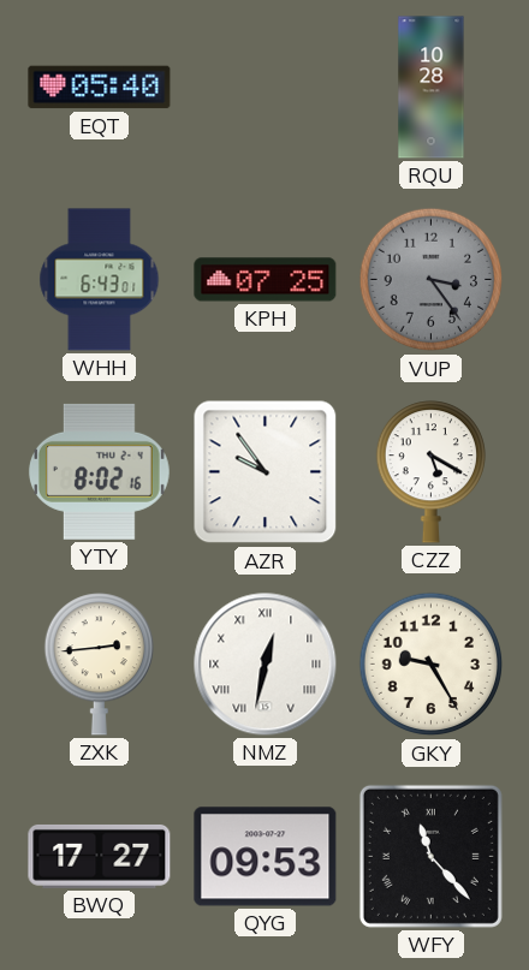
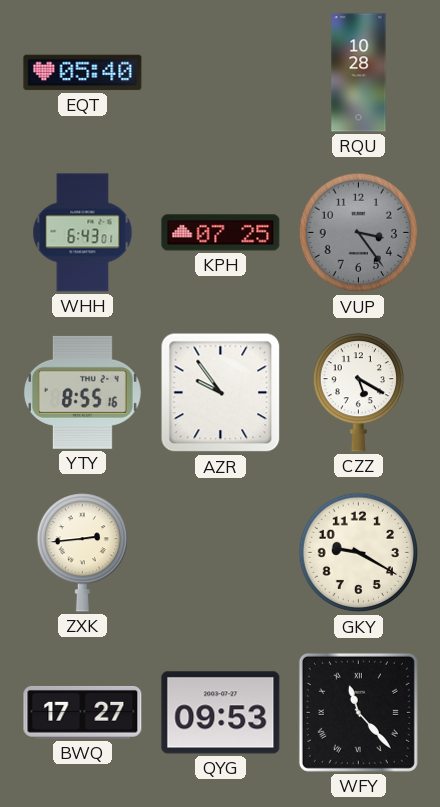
YTY: 8:02 -> 8:55
NMZ: 12:32 -> none
GKY: 9:25 -> 9:20
